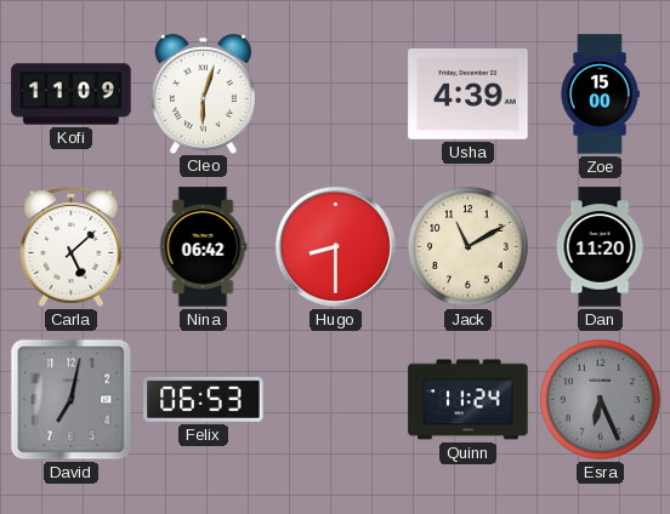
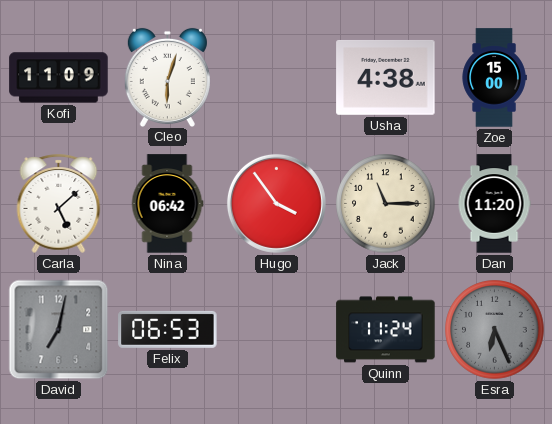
Usha: 4:39 -> 4:38
Hugo: 8:30 -> 3:54
Jack: 11:10 -> 11:15
